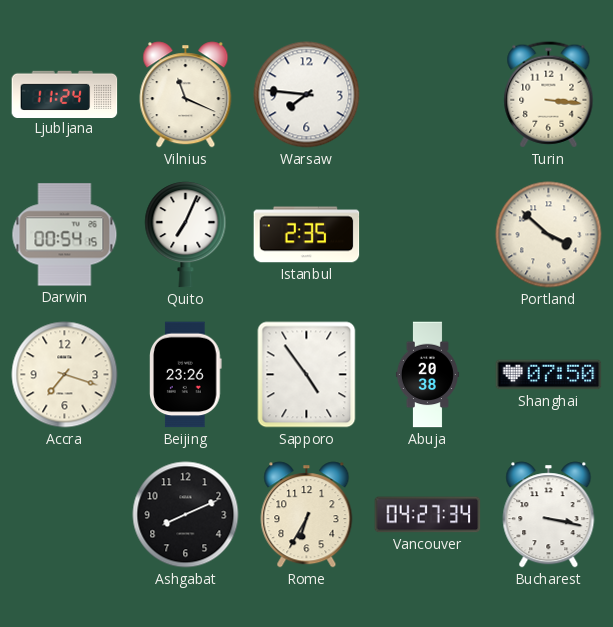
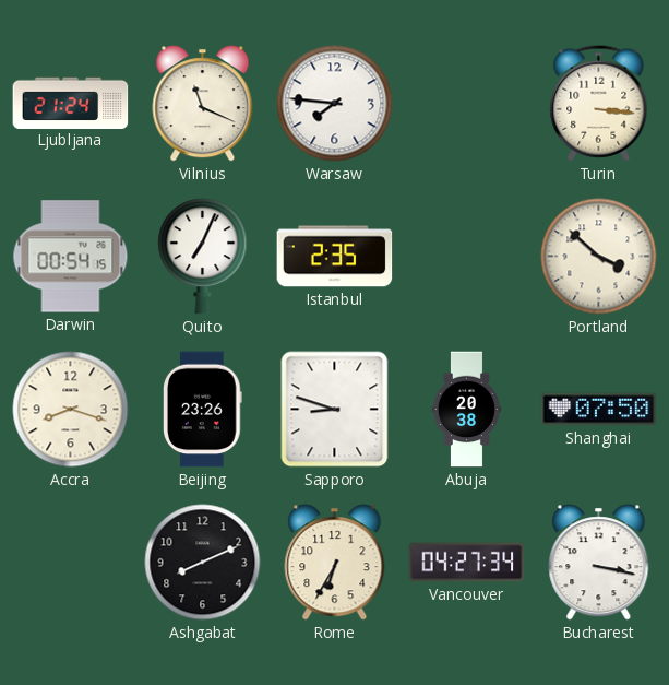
Ljubljana: 11:24 -> 21:24
Accra: 7:18 -> 8:18
Sapporo: 4:54 -> 8:48
